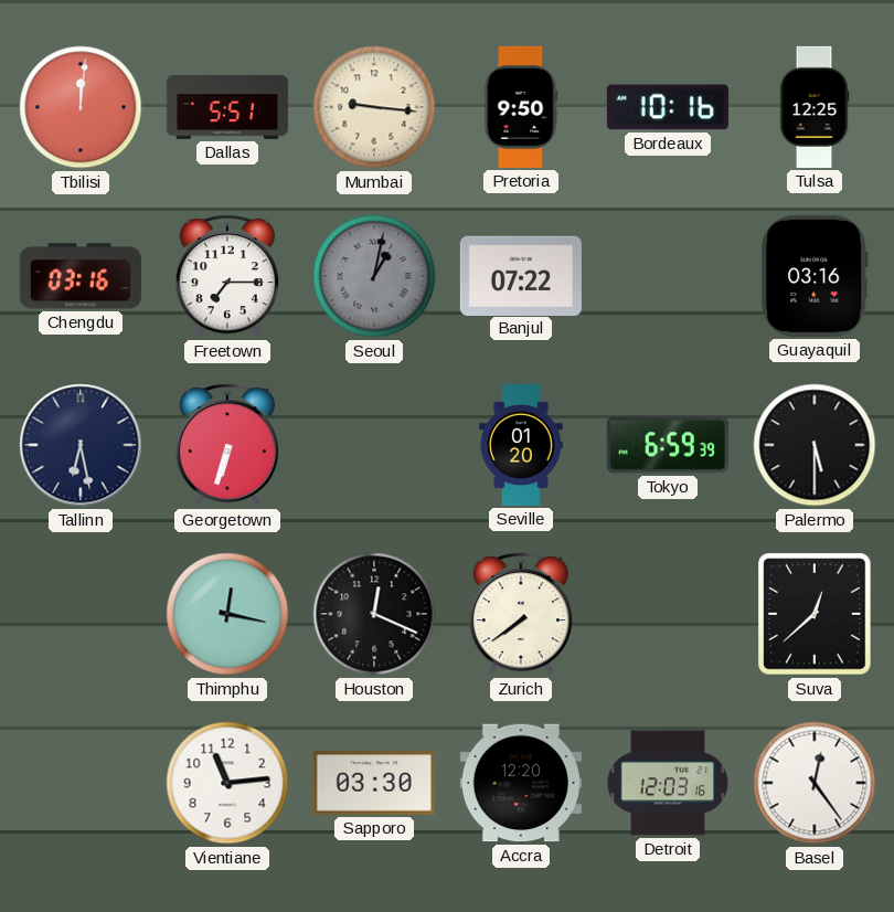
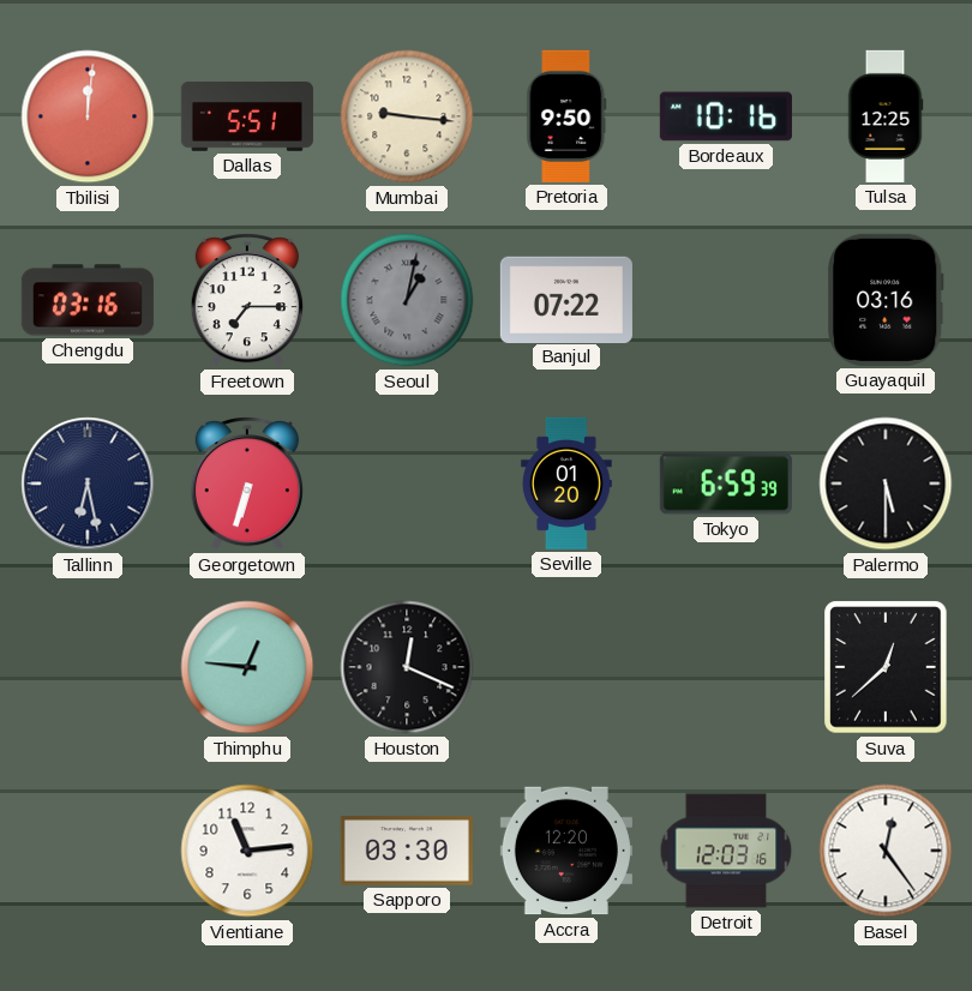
Thimphu: 12:17 -> 12:46
Zurich: 7:39 -> none
